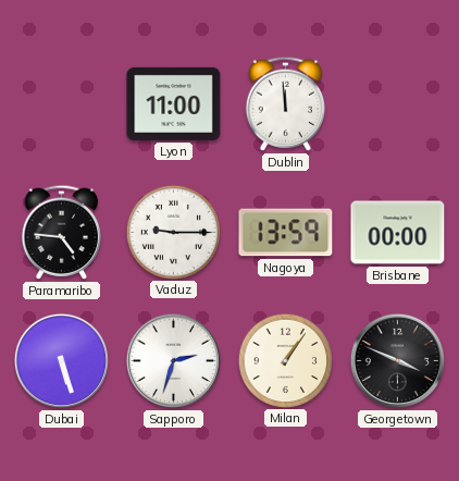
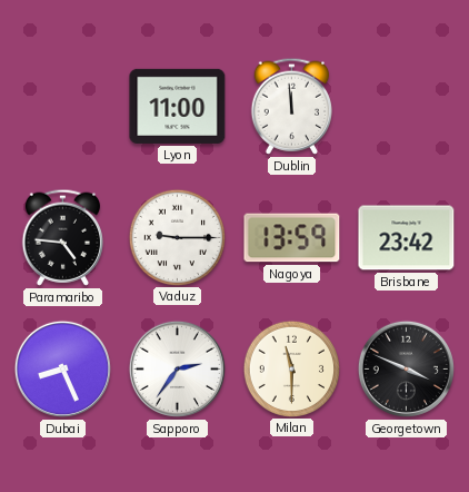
Brisbane: 00:00 -> 23:42
Dubai: 5:27 -> 8:26
Sapporo: 2:33 -> 2:36
Milan: 1:06 -> 11:30
